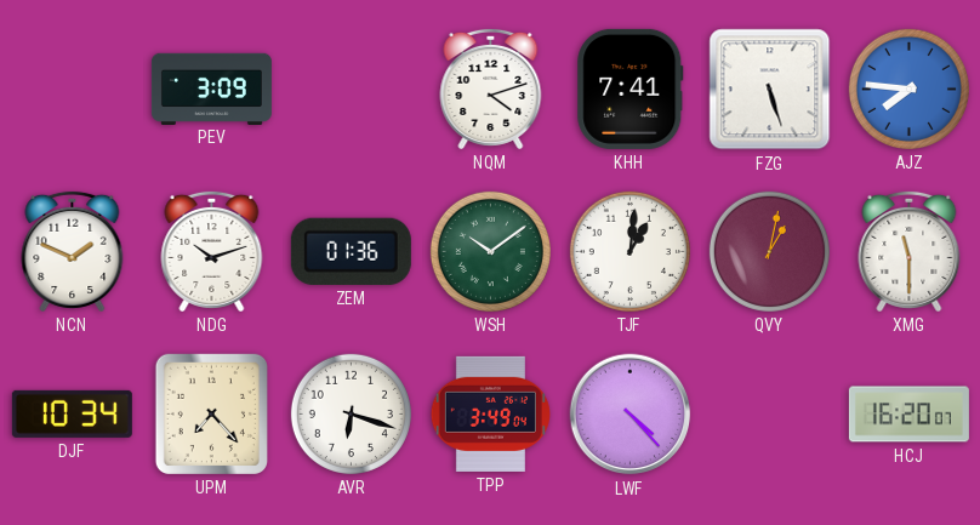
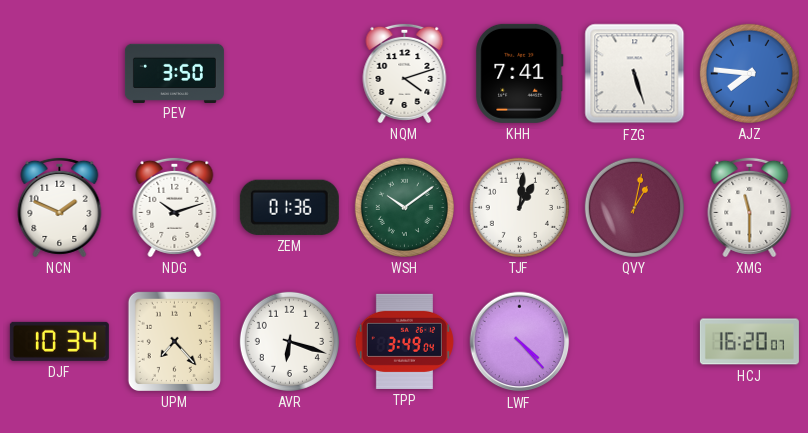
PEV: 3:09 -> 3:50
